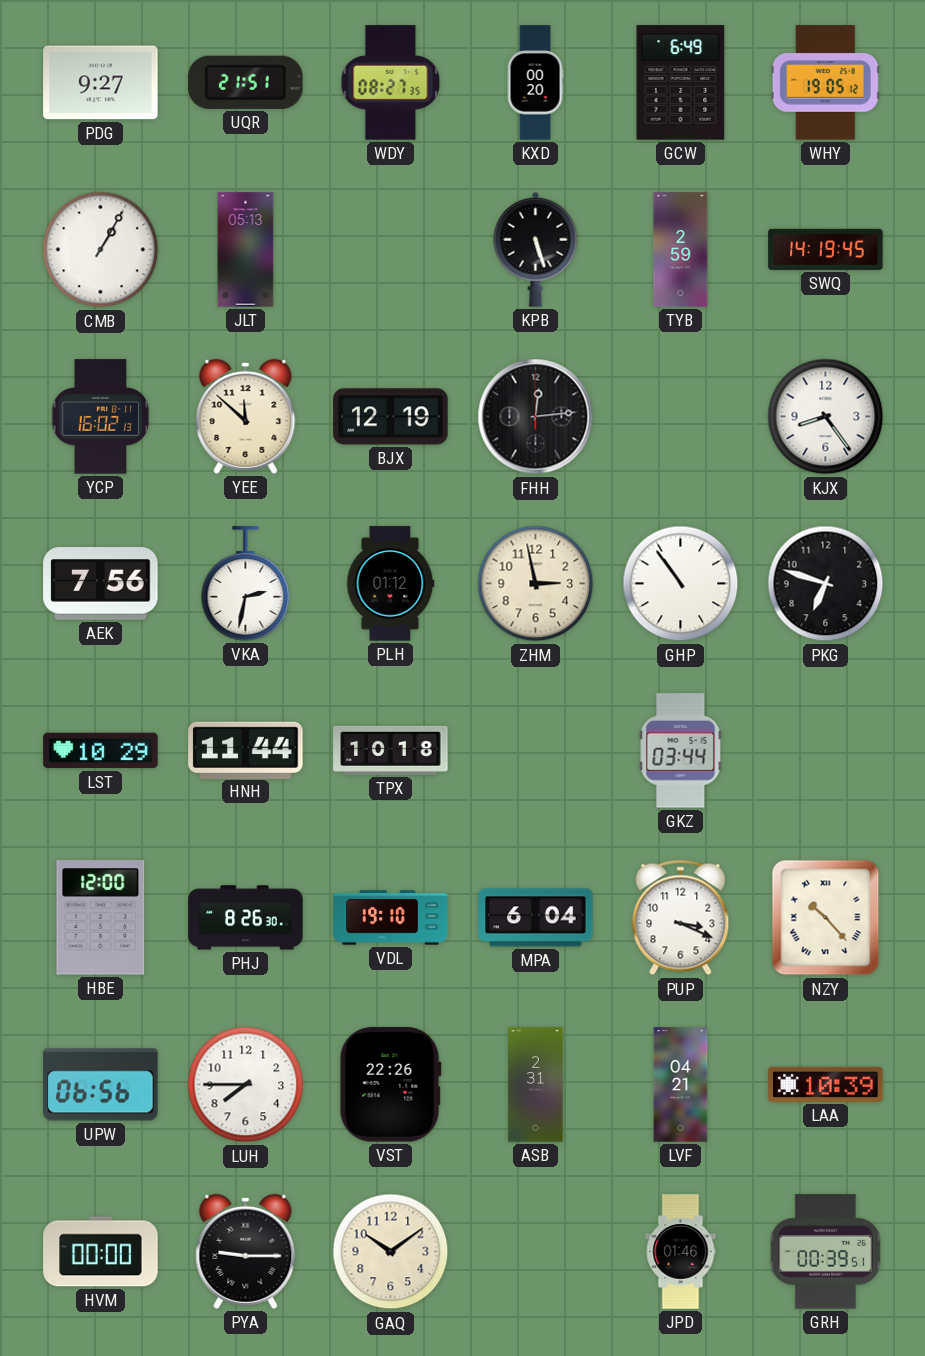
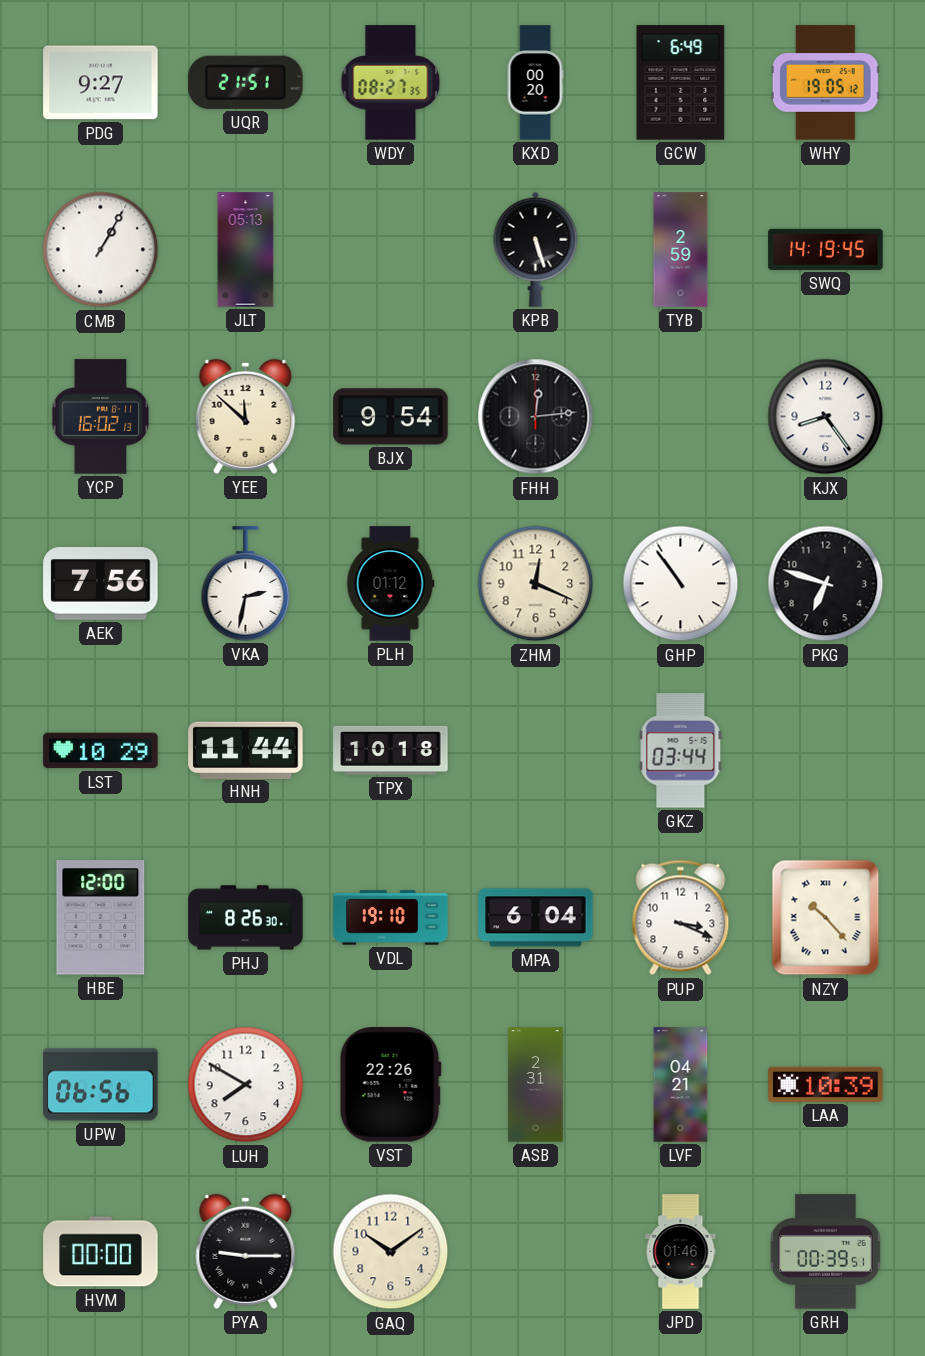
BJX: 12:19 -> 9:54
ZHM: 2:58 -> 12:19
LUH: 7:45 -> 7:50
